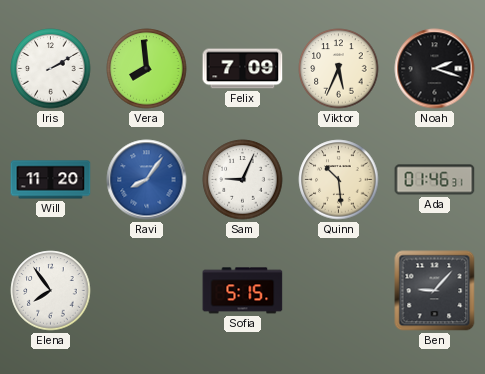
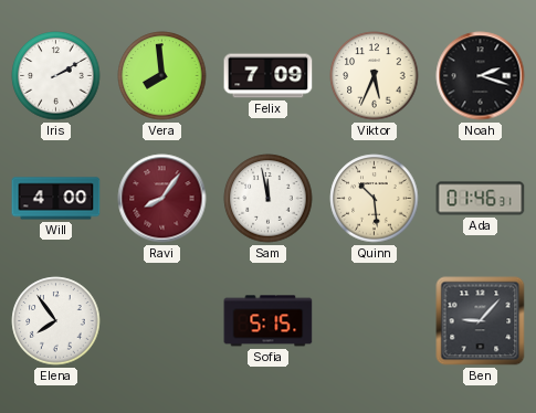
Will: 11:20 -> 4:00
Ravi dial: blue -> burgundy
Sam: 9:04 -> 11:58
